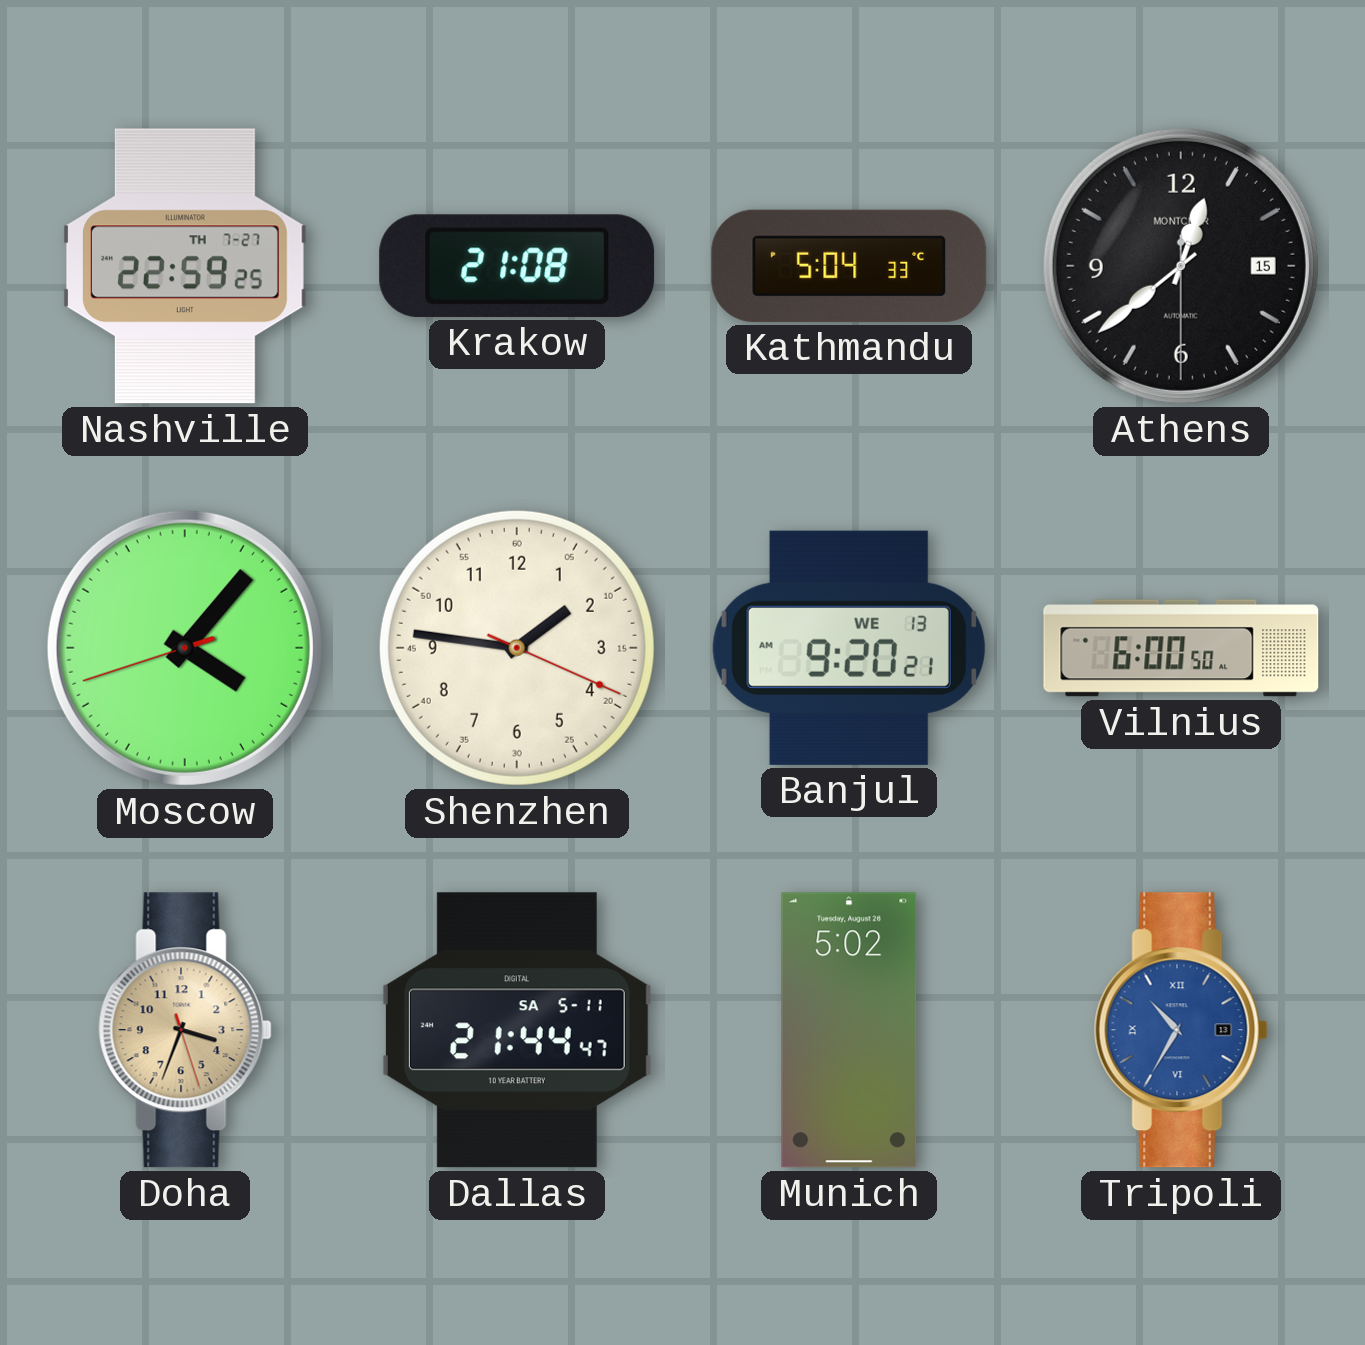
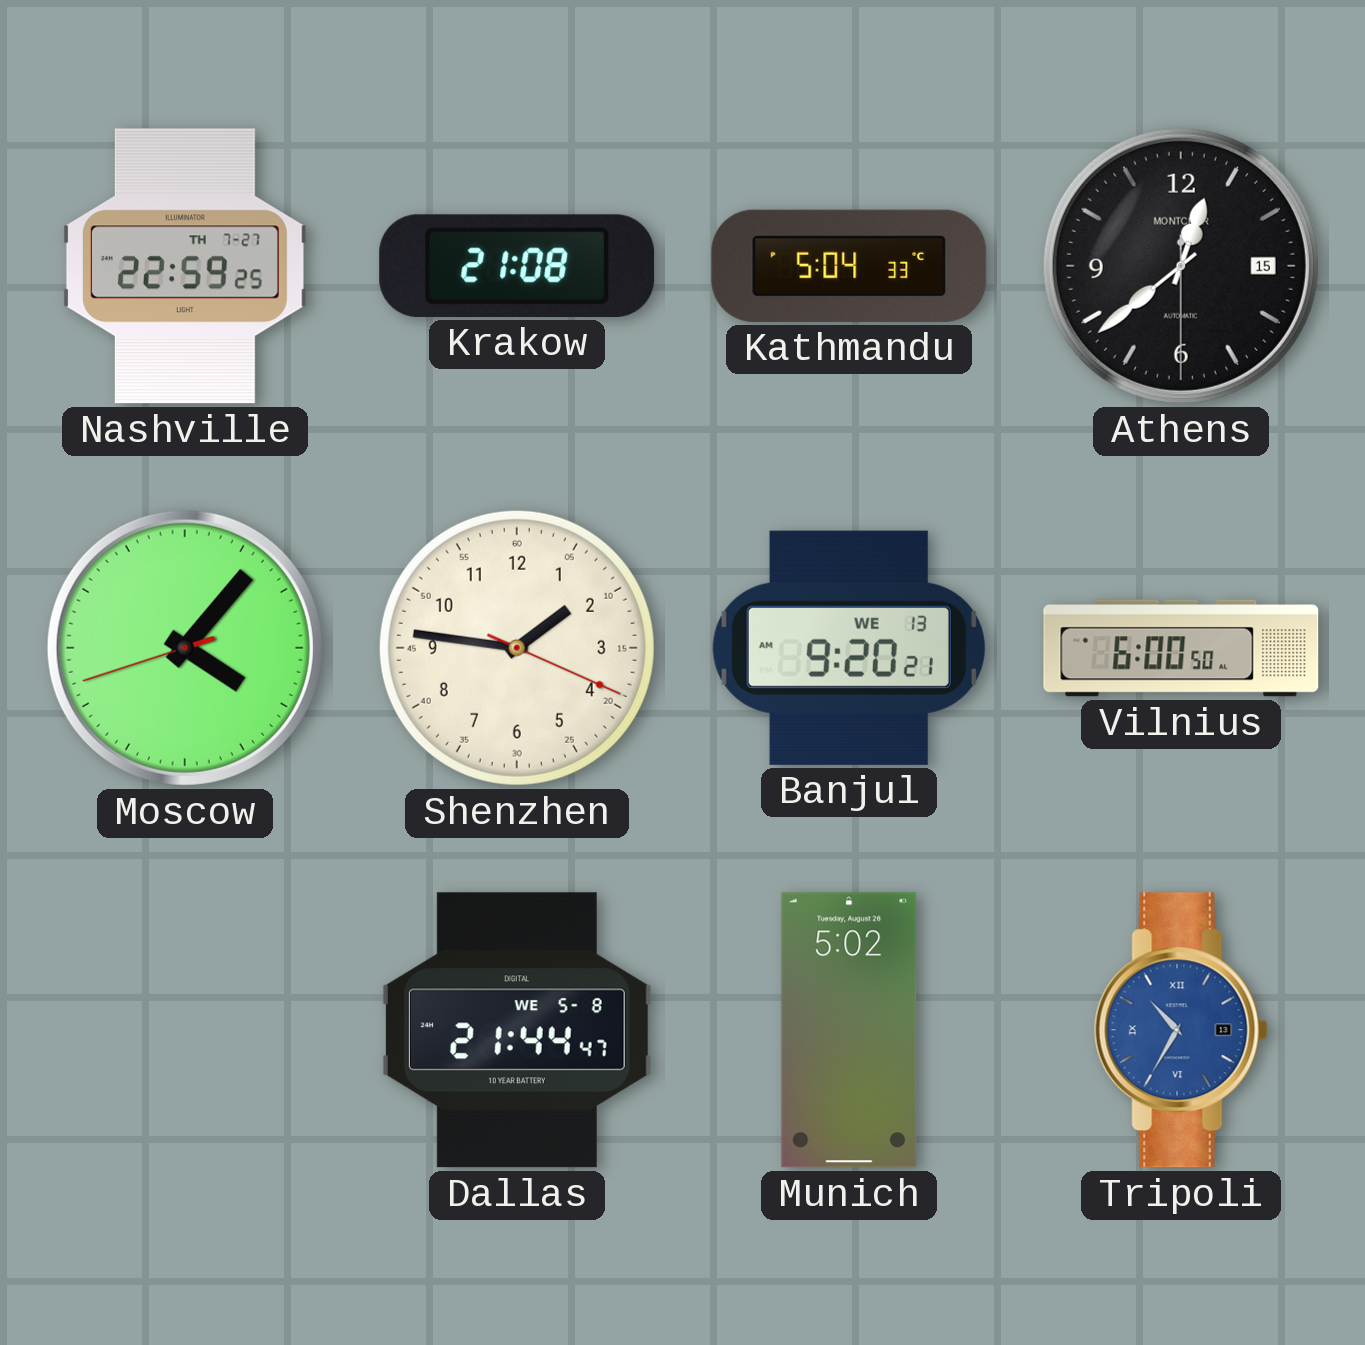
Doha: 3:33 -> none
Dallas date: SA 5-11 -> WE 5-8
